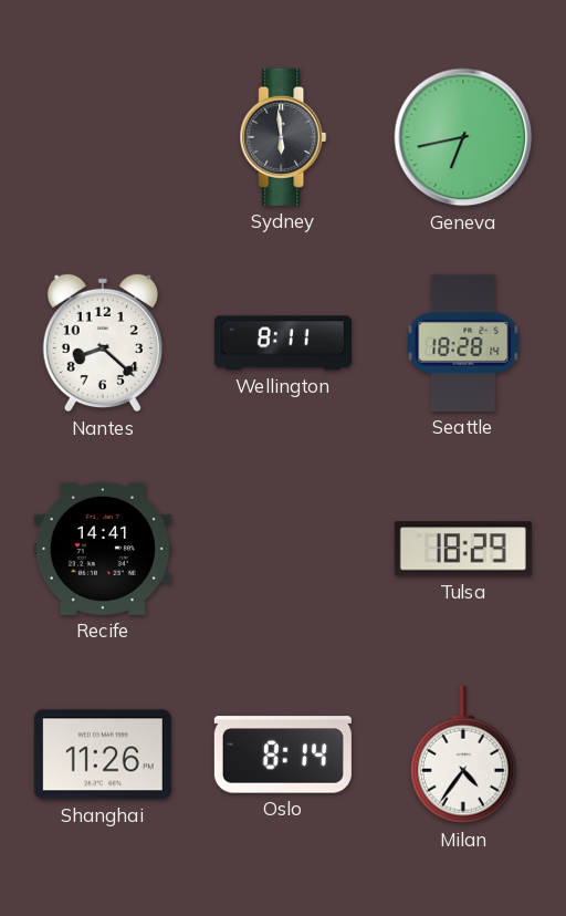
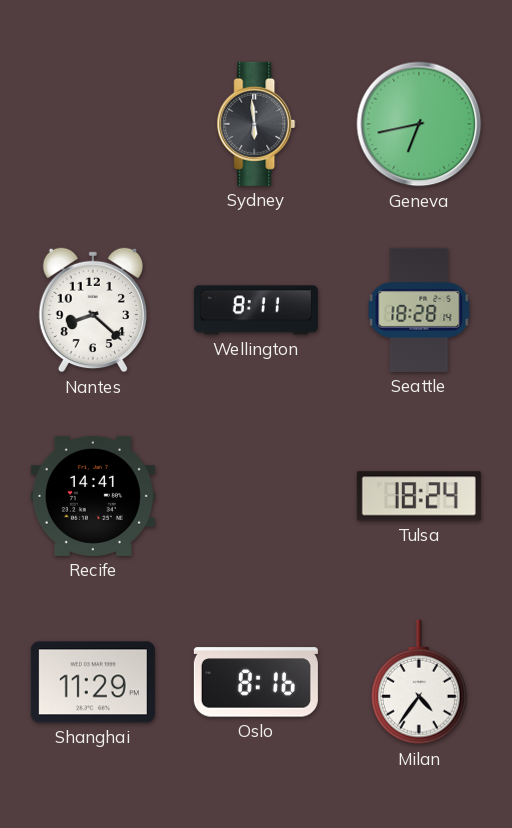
Tulsa: 18:29 -> 18:24
Shanghai: 11:26 -> 11:29
Oslo: 8:14 -> 8:16
